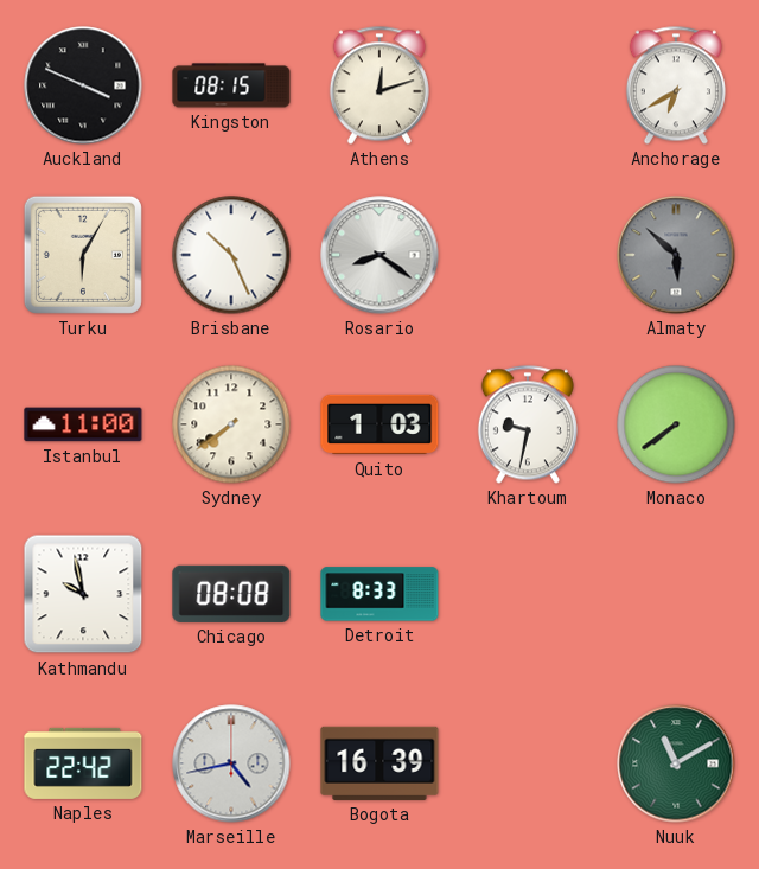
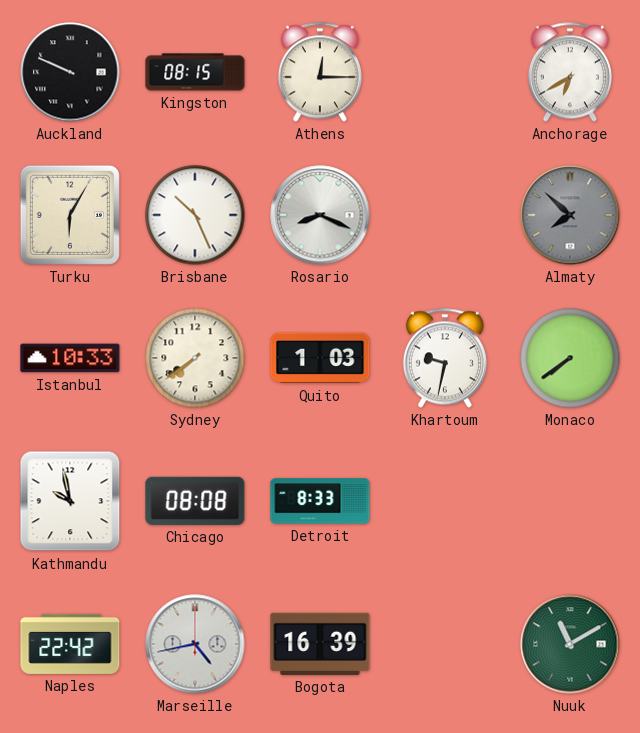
Auckland: 3:49 -> 9:49
Athens: 12:12 -> 12:15
Rosario: 8:21 -> 8:19
Almaty: 5:52 -> 7:52
Istanbul: 11:00 -> 10:33
